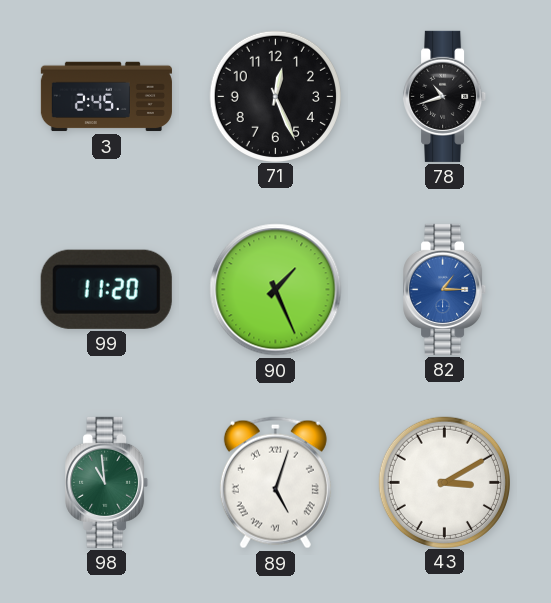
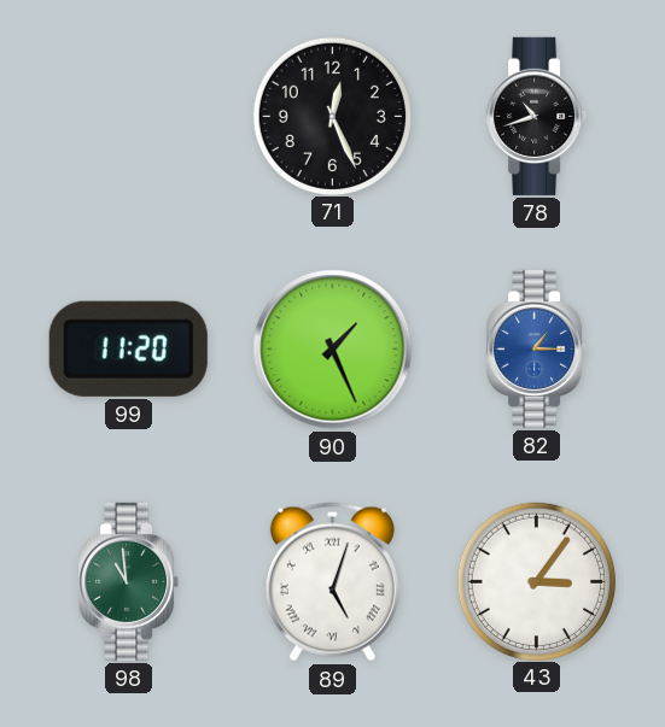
3: 2:45 -> none
43: 3:10 -> 3:06
